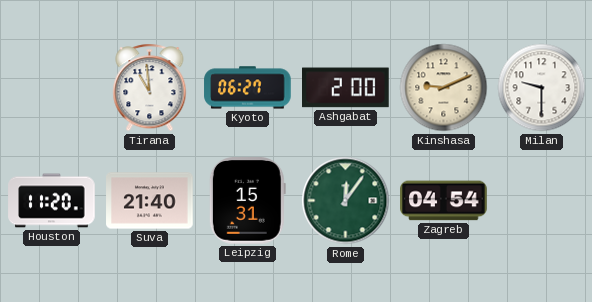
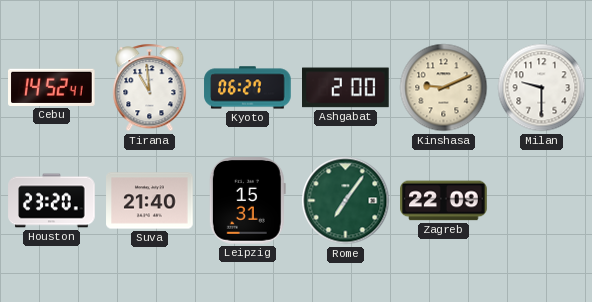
Cebu: none -> 14:52
Houston: 11:20 -> 23:20
Rome: 12:06 -> 7:06
Zagreb: 04:54 -> 22:09
